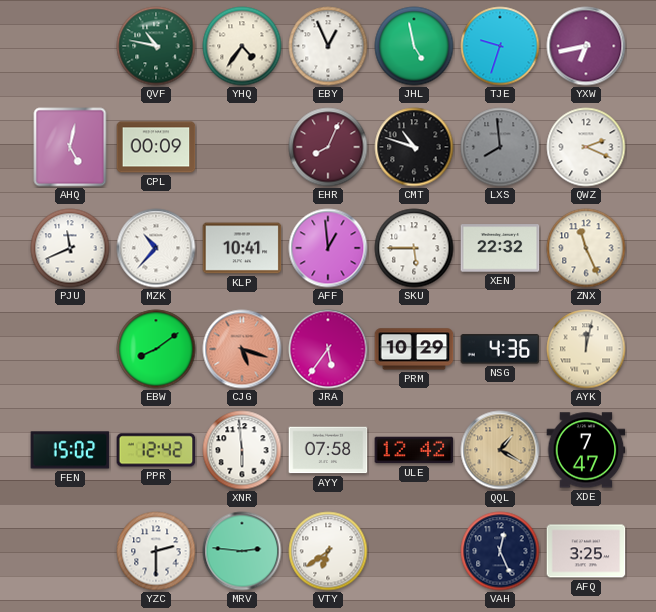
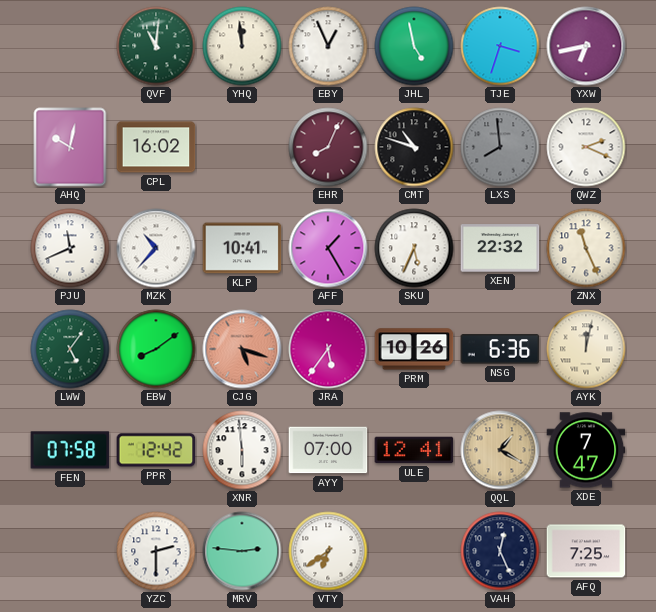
QVF: 10:47 -> 11:01
YHQ: 4:36 -> 11:59
TJE: 9:33 -> 3:33
AHQ: 5:02 -> 10:02
CPL: 00:09 -> 16:02
AFF: 12:59 -> 1:25
SKU: 5:45 -> 5:34
LWW: none -> 5:06
PRM: 10:29 -> 10:26
NSG: 4:36 -> 6:36
FEN: 15:02 -> 07:58
AYY: 07:58 -> 07:00
ULE: 12:42 -> 12:41
AFQ: 3:25 -> 7:25
